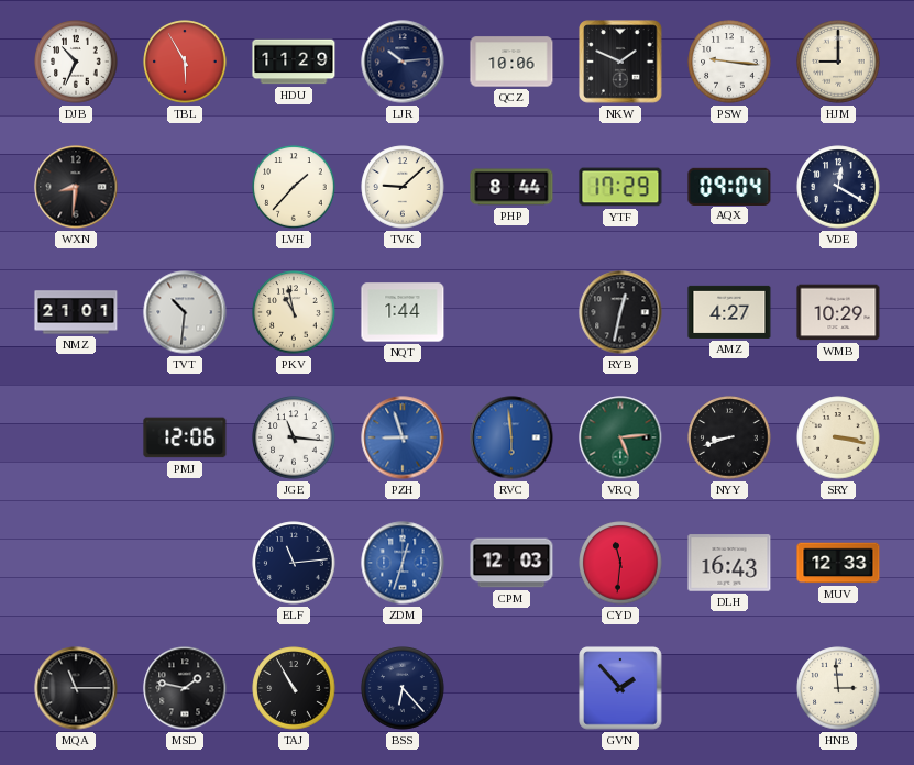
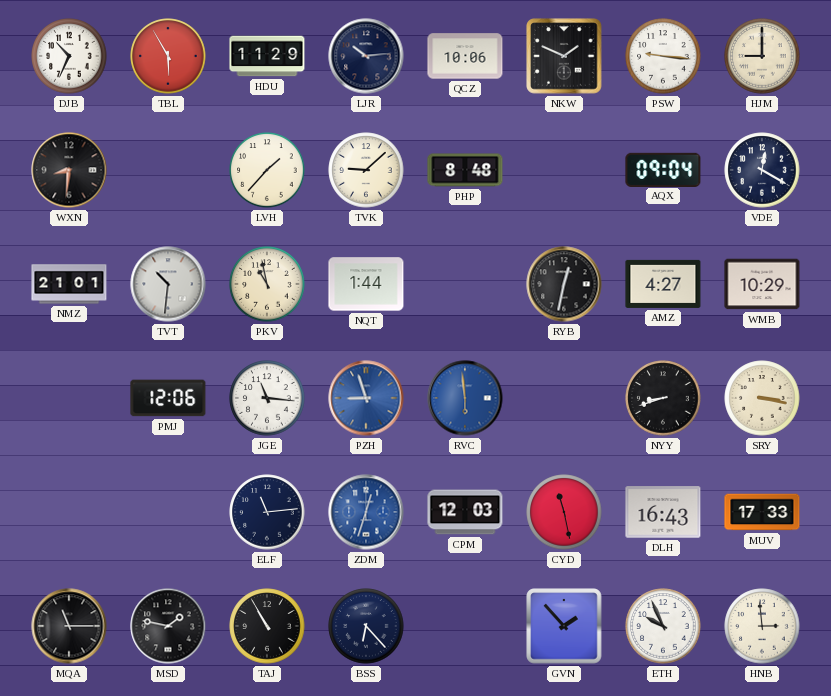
PHP: 8:44 -> 8:48
YTF: 17:29 -> none
VRQ: 5:14 -> none
CYD: 11:31 -> 11:28
MUV: 12:33 -> 17:33
ETH: none -> 9:56
